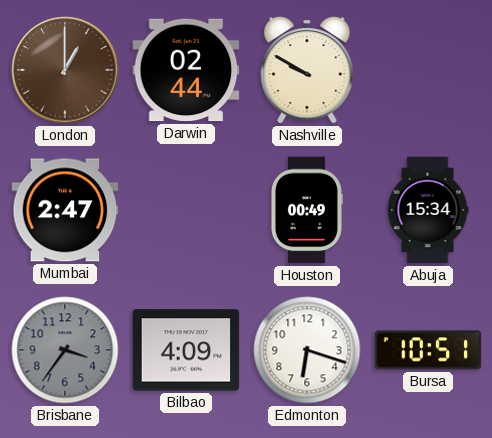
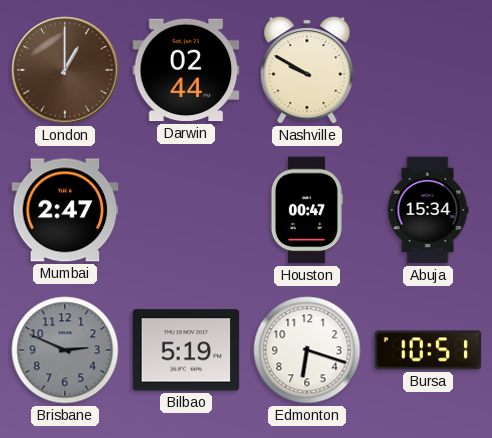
Houston: 00:49 -> 00:47
Brisbane: 3:36 -> 2:49
Bilbao: 4:09 -> 5:19
